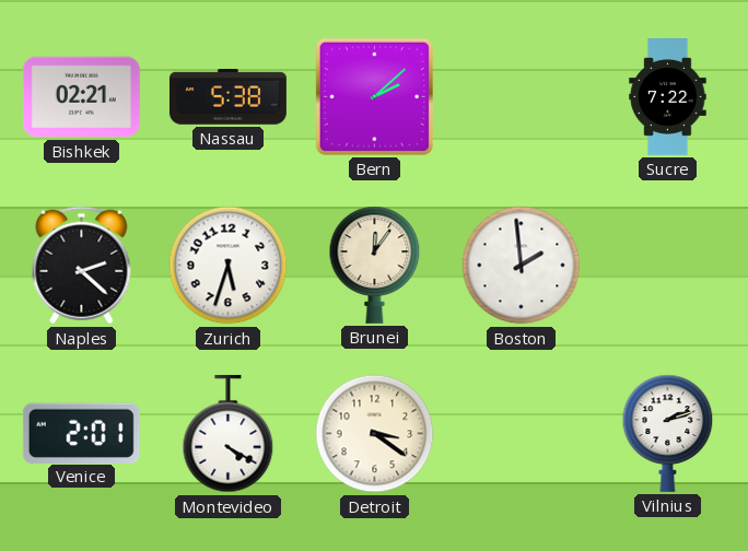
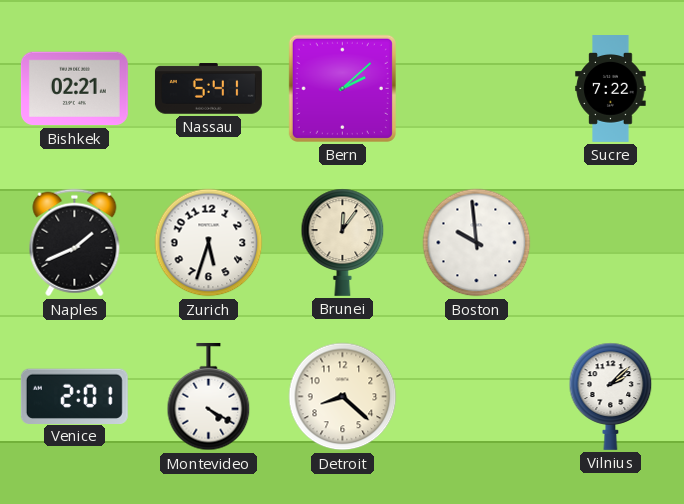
Nassau: 5:38 -> 5:41
Naples: 2:22 -> 1:41
Boston: 1:59 -> 9:59
Detroit: 3:21 -> 8:22
Vilnius: 2:12 -> 2:08
